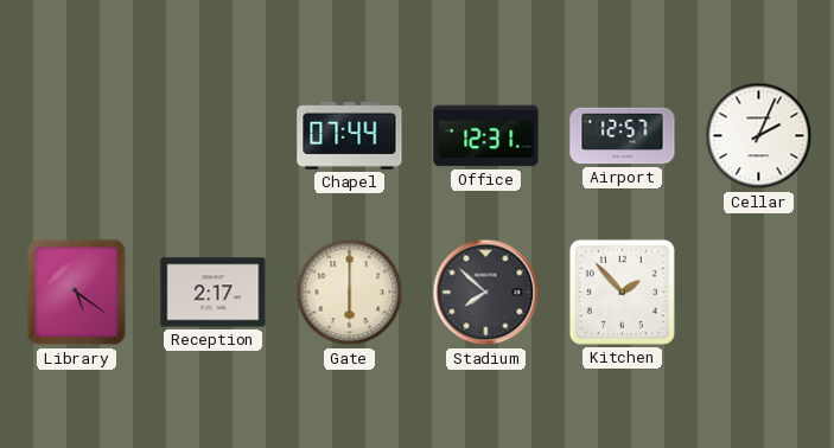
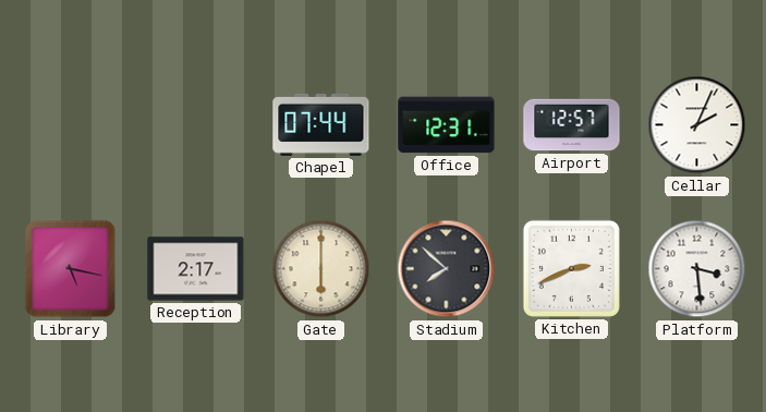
Library: 5:21 -> 5:17
Kitchen: 1:53 -> 2:41
Platform: none -> 3:29
